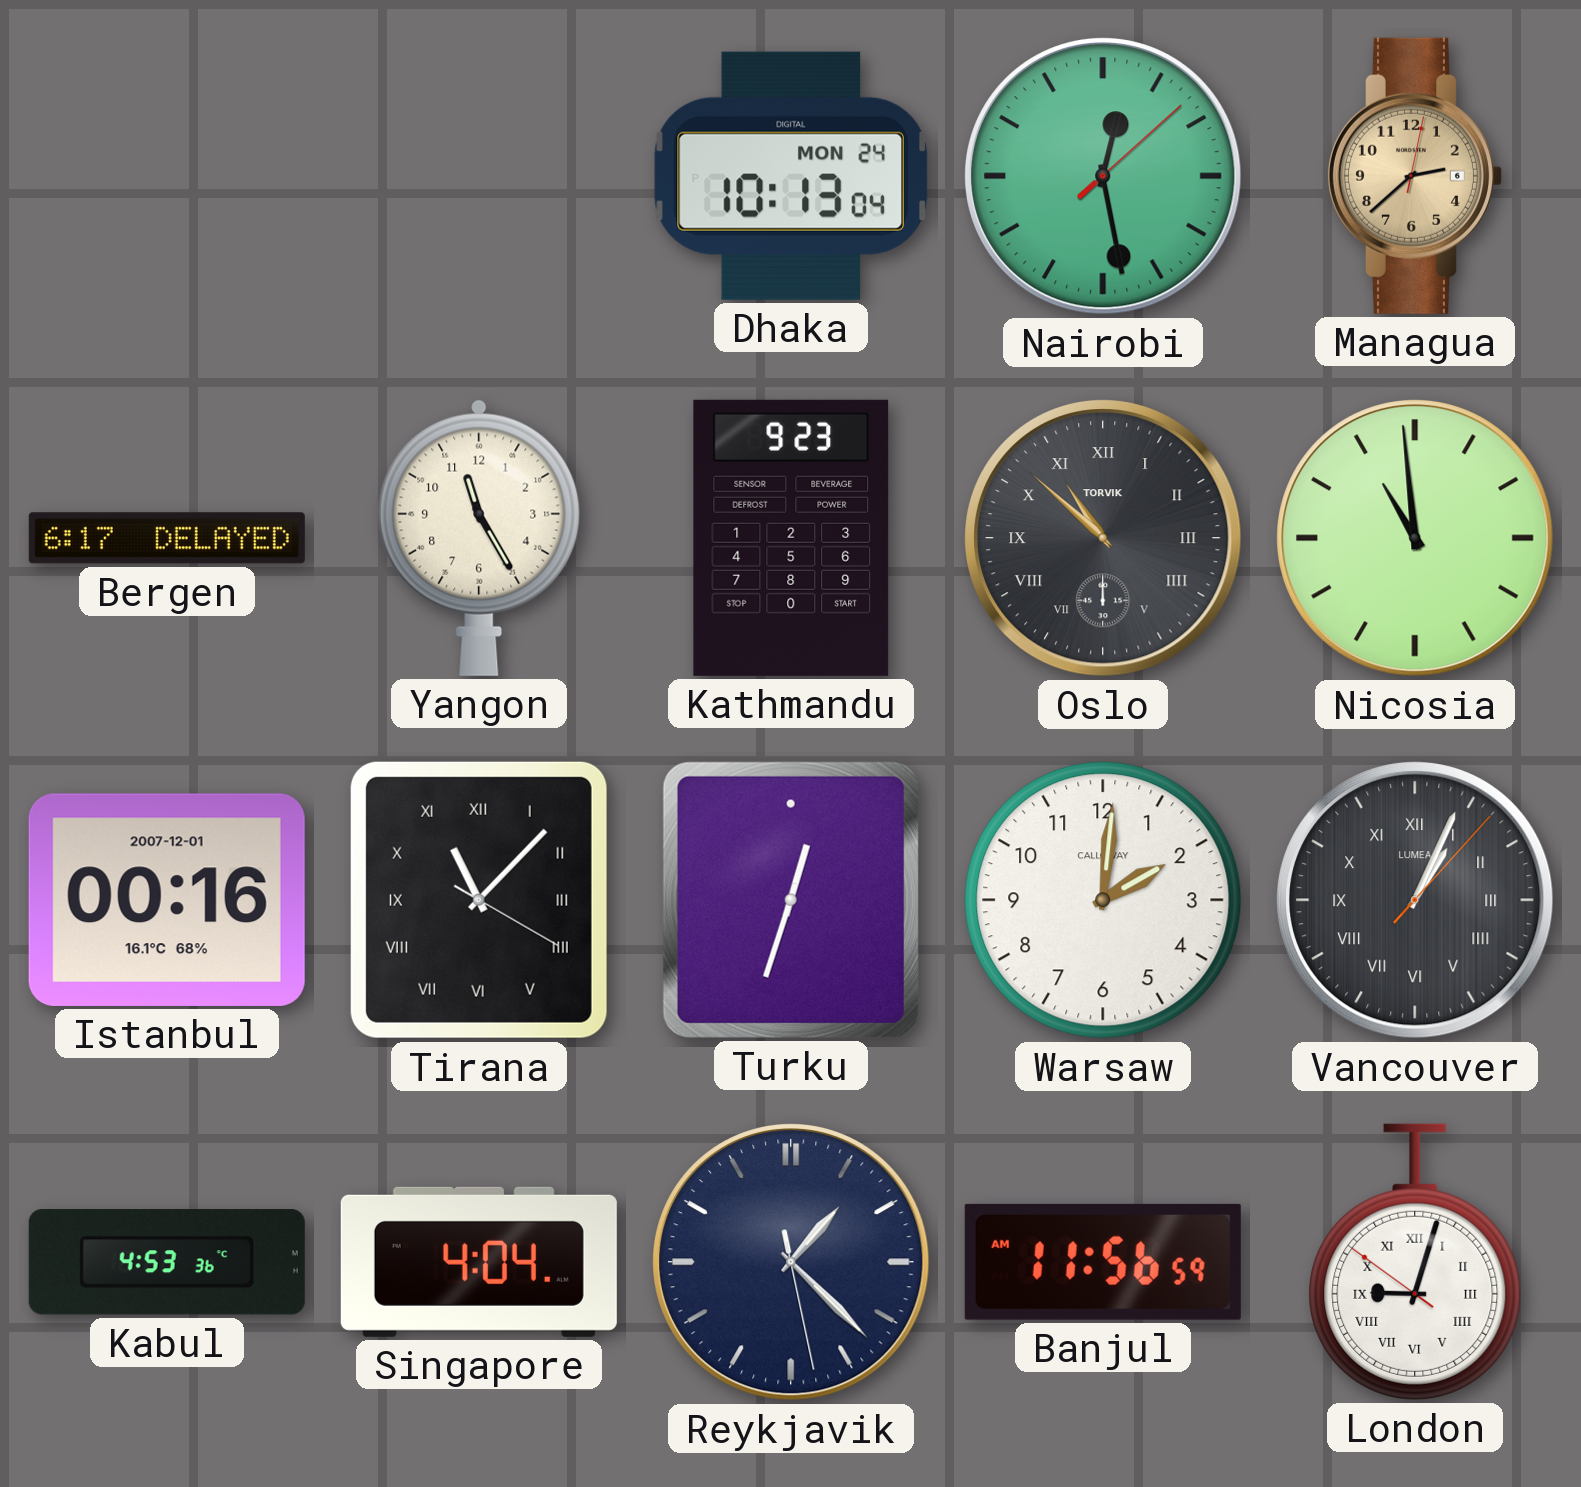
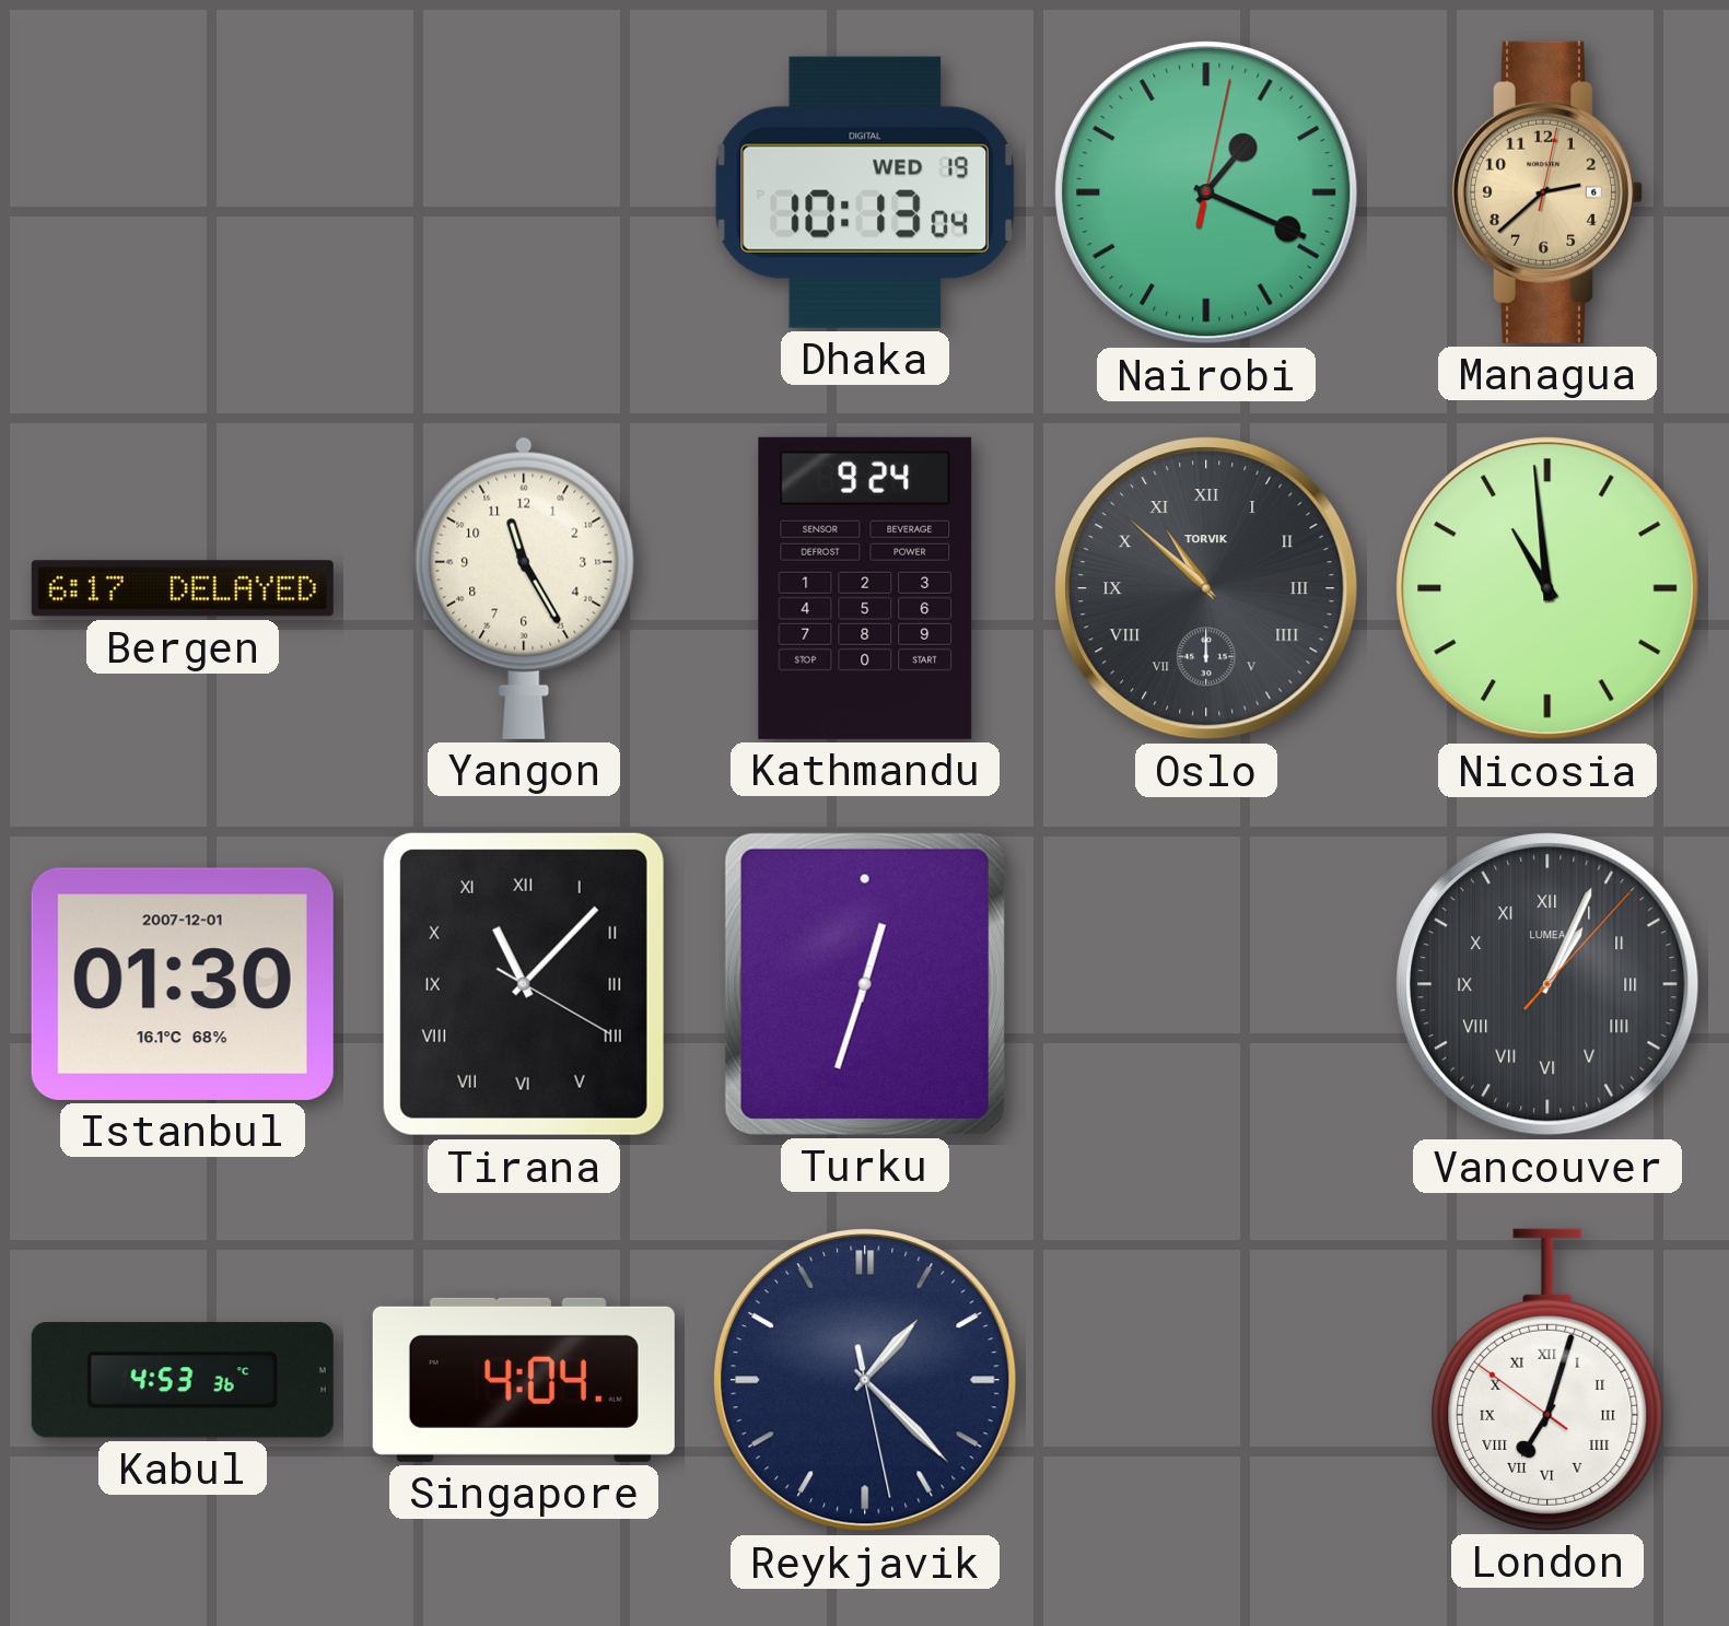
Dhaka date: MON 24 -> WED 19
Nairobi: 12:28 -> 1:19
Kathmandu: 9:23 -> 9:24
Istanbul: 00:16 -> 01:30
Warsaw: 2:01 -> none
Banjul: 11:56 -> none
London: 9:02 -> 7:02
